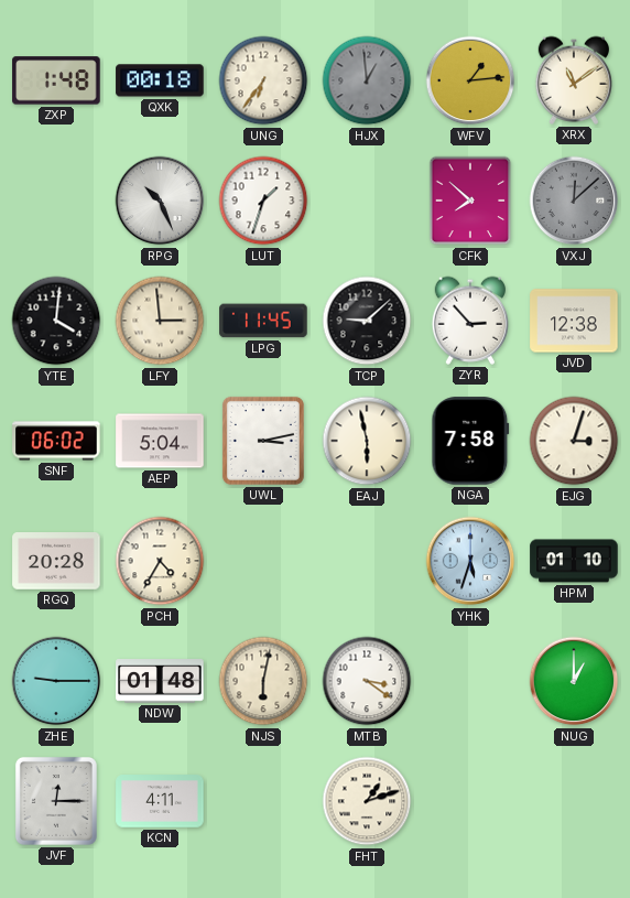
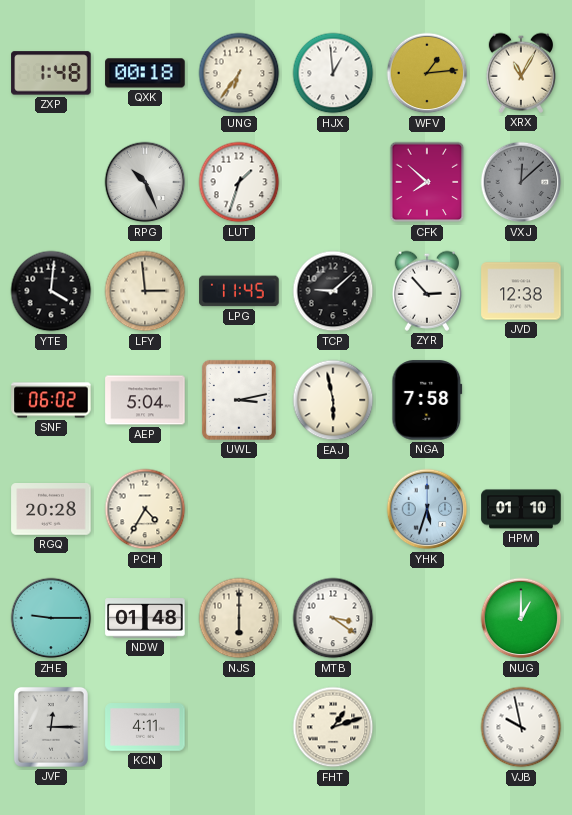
HJX dial: grey -> white
XRX: 11:09 -> 11:05
EJG: 3:03 -> none
NJS: 6:02 -> 6:00
VJB: none -> 9:58
